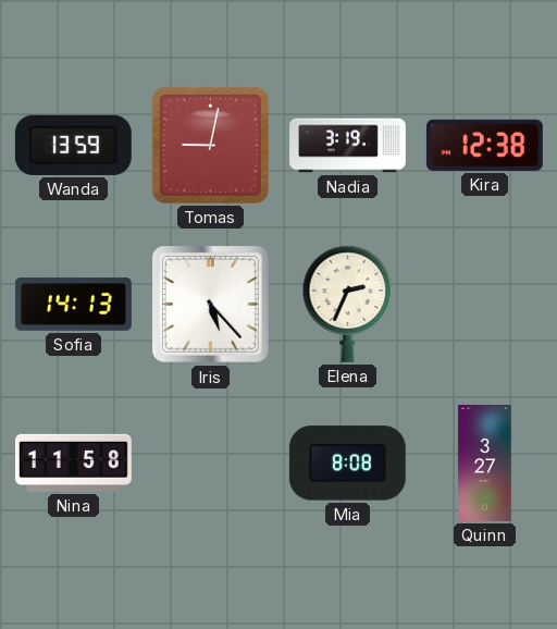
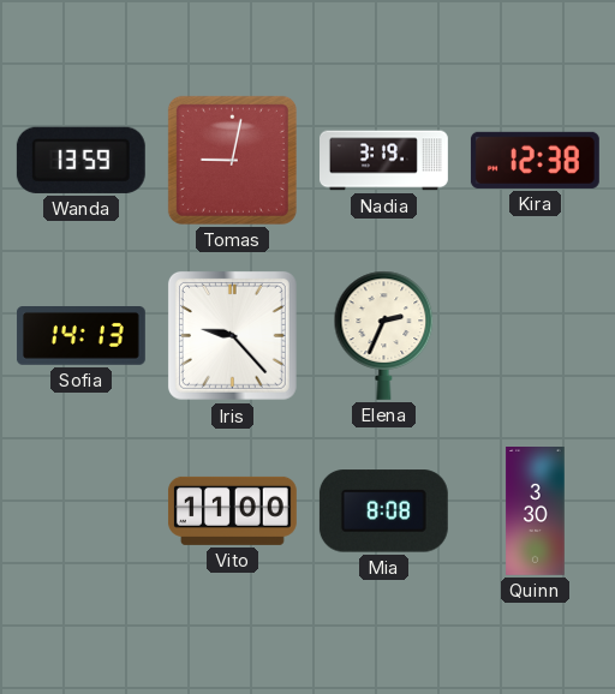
Iris: 5:23 -> 9:23
Nina: 11:58 -> none
Vito: none -> 11:00
Quinn: 3:27 -> 3:30
